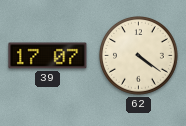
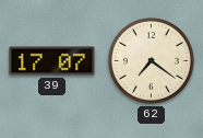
62: 4:21 -> 7:21
